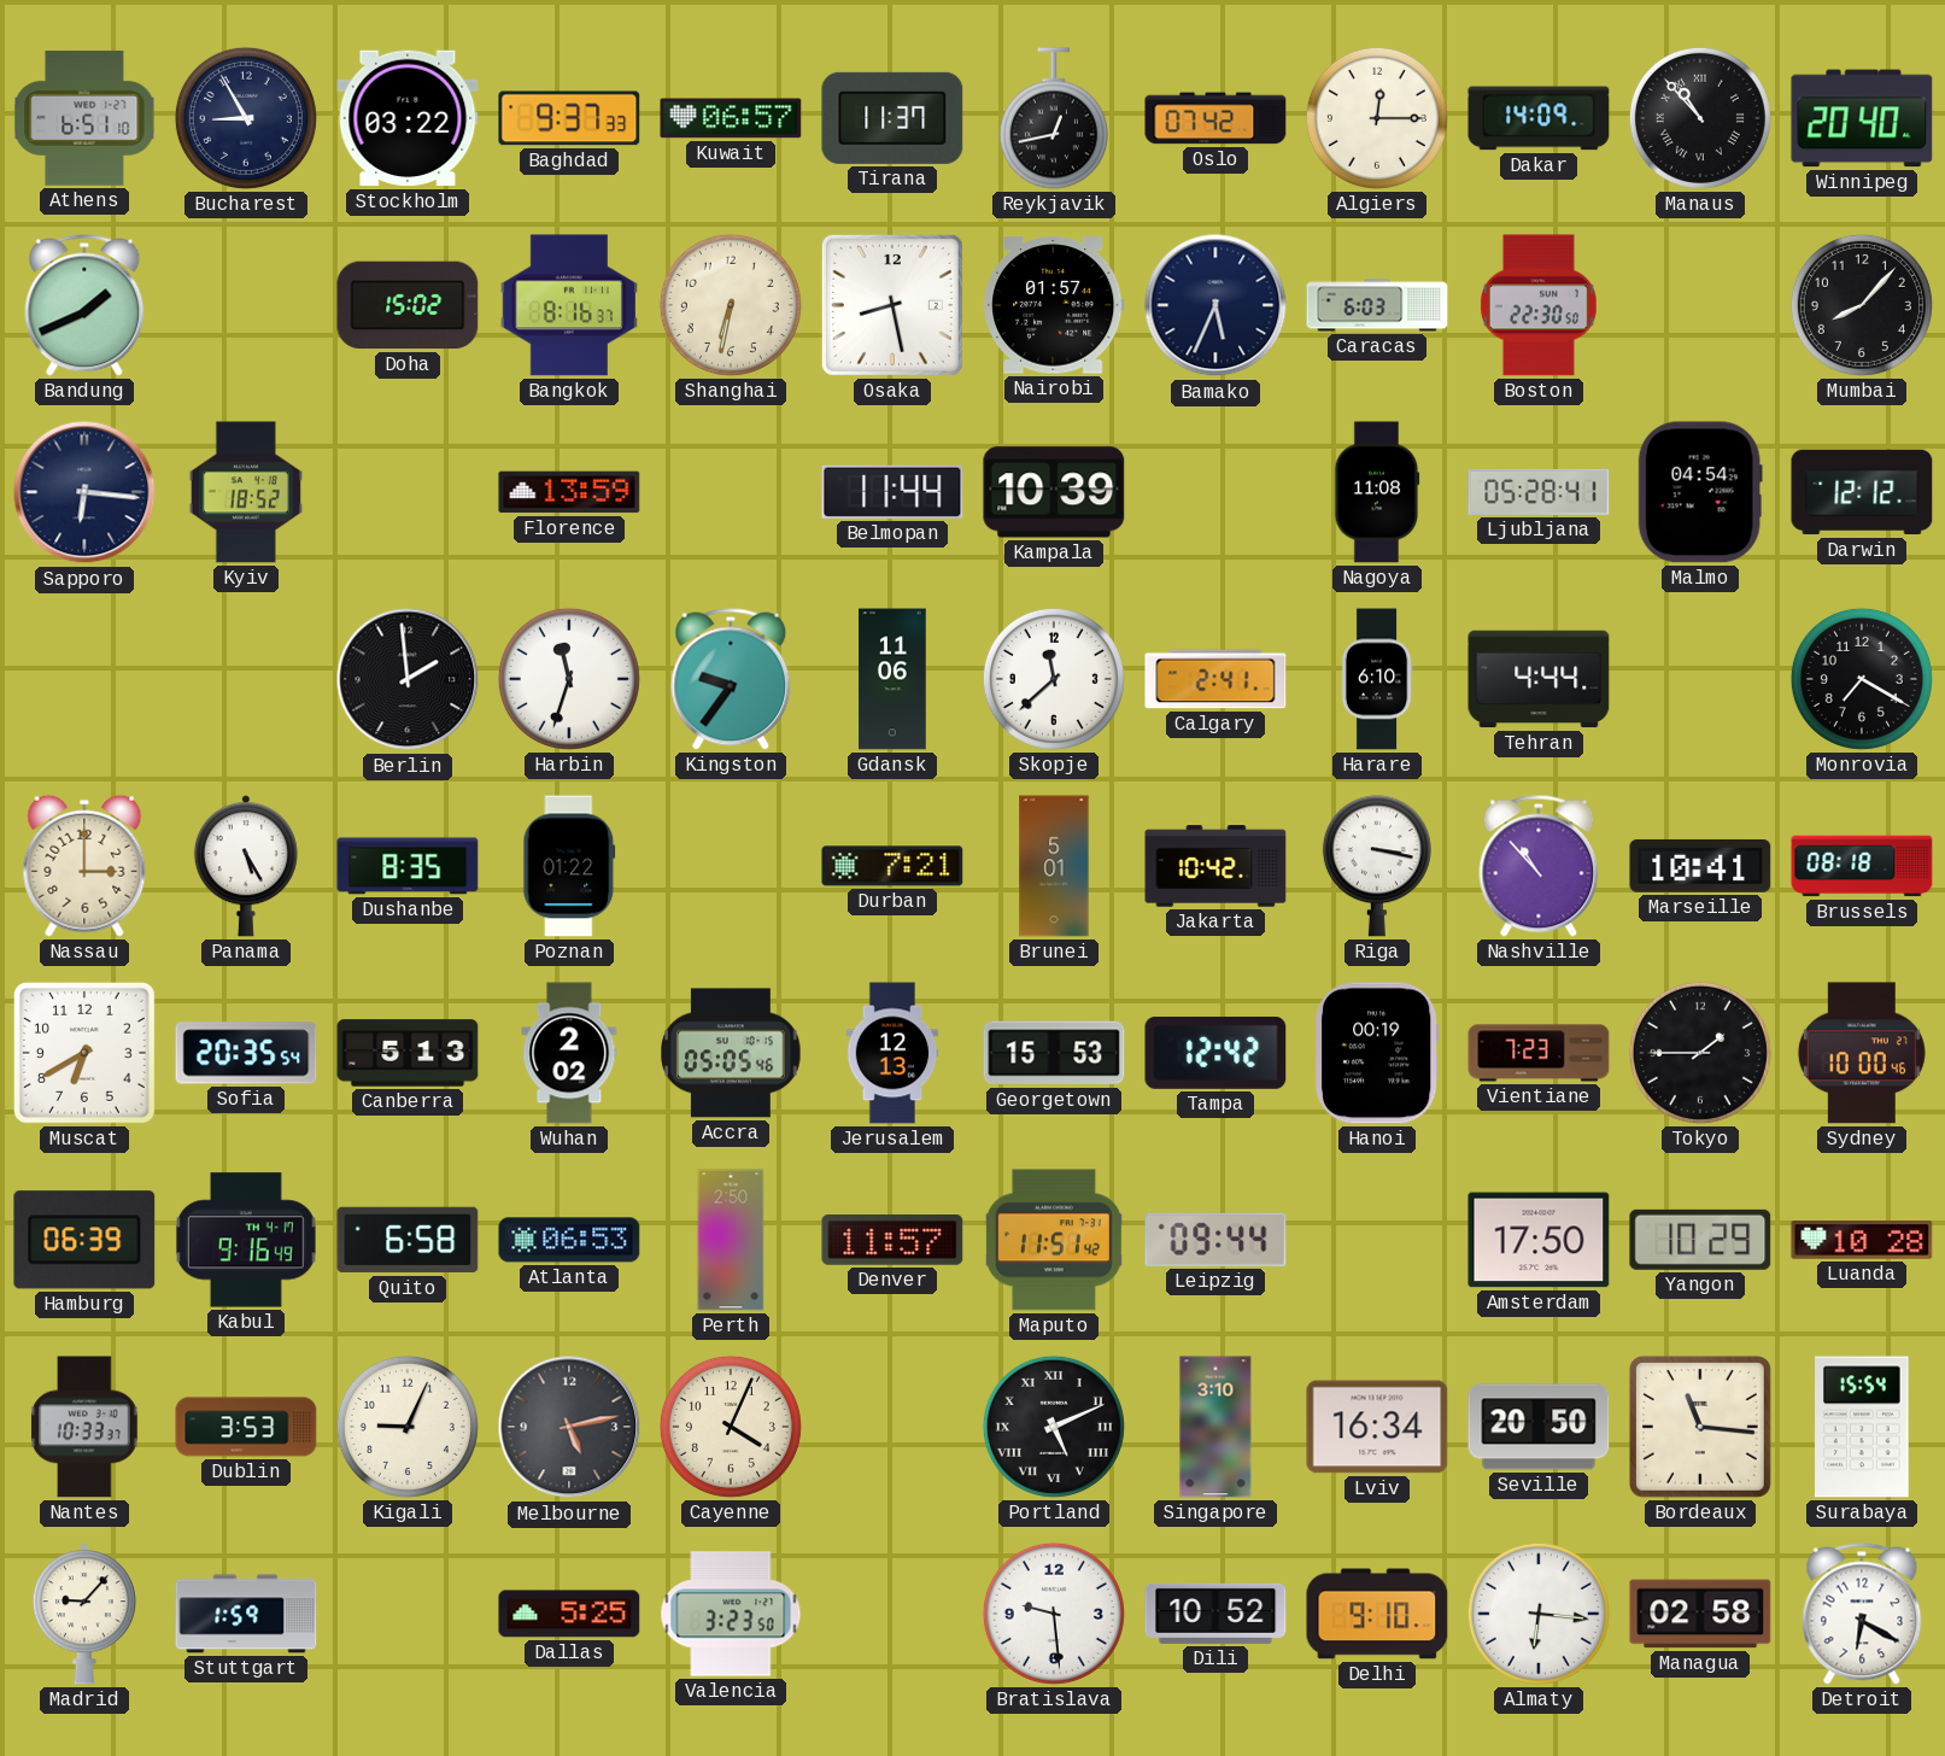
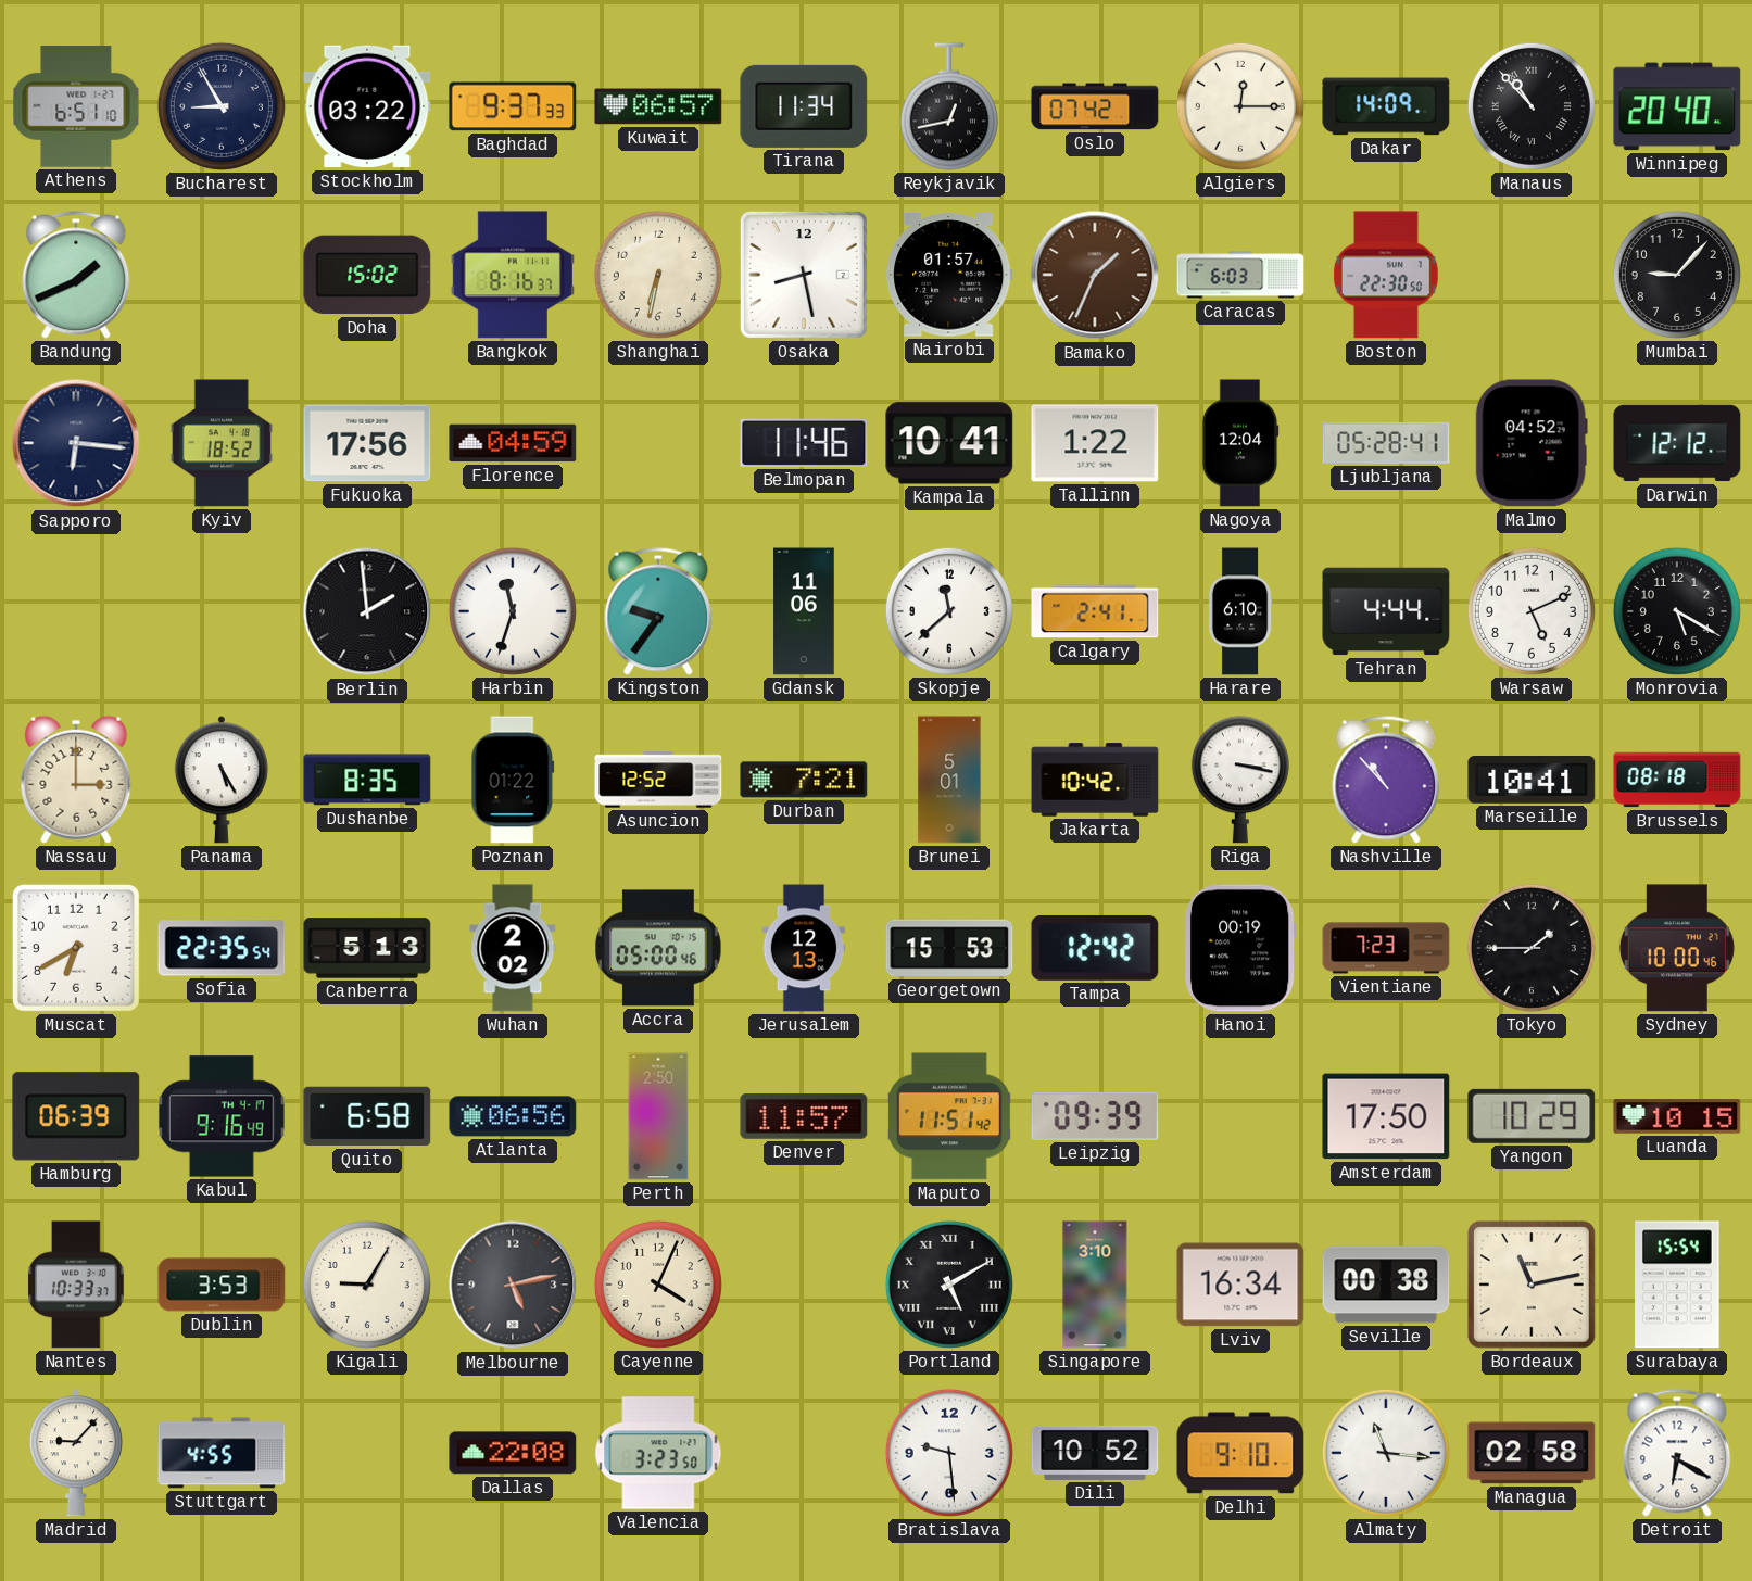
Tirana: 11:37 -> 11:34
Bamako: 5:34 -> 1:34
Bamako dial: navy -> brown
Mumbai: 8:07 -> 9:07
Fukuoka: none -> 17:56
Florence: 13:59 -> 04:59
Belmopan: 11:44 -> 11:46
Kampala: 10:39 -> 10:41
Tallinn: none -> 1:22
Nagoya: 11:08 -> 12:04
Malmo: 04:54 -> 04:52
Warsaw: none -> 5:11
Monrovia: 7:20 -> 5:20
Asuncion: none -> 12:52
Sofia: 20:35 -> 22:35
Accra: 05:05 -> 05:00
Atlanta: 06:53 -> 06:56
Leipzig: 09:44 -> 09:39
Luanda: 10:28 -> 10:15
Kigali: 9:04 -> 9:05
Portland: 5:11 -> 5:10
Seville: 20:50 -> 00:38
Bordeaux: 11:16 -> 11:13
Stuttgart: 1:59 -> 4:55
Dallas: 5:25 -> 22:08
Almaty: 6:16 -> 11:16
